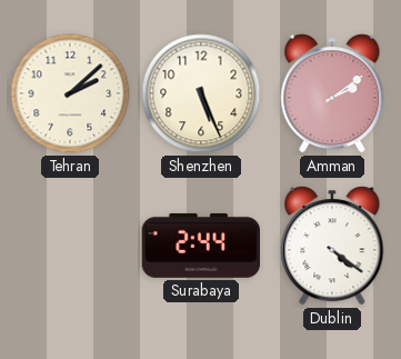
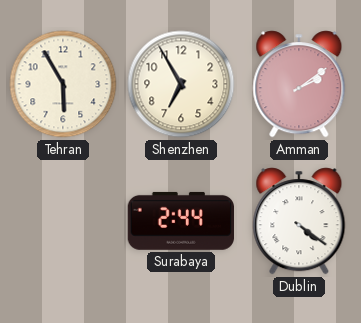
Tehran: 2:08 -> 5:55
Shenzhen: 5:26 -> 6:55
